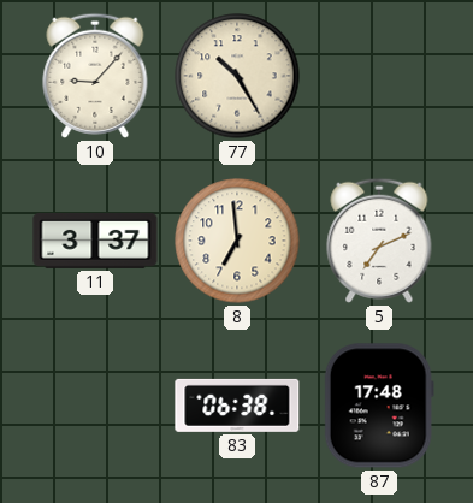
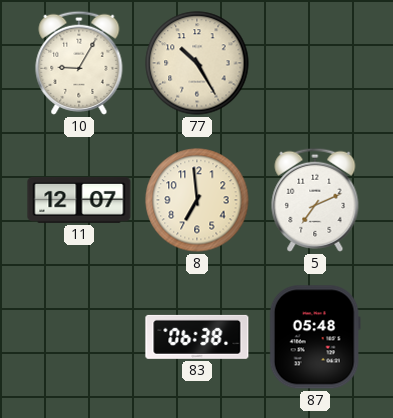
10: 9:07 -> 9:05
11: 3:37 -> 12:07
87: 17:48 -> 05:48
